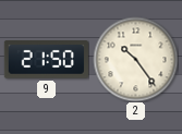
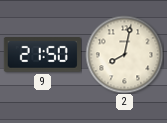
2: 10:24 -> 8:02
